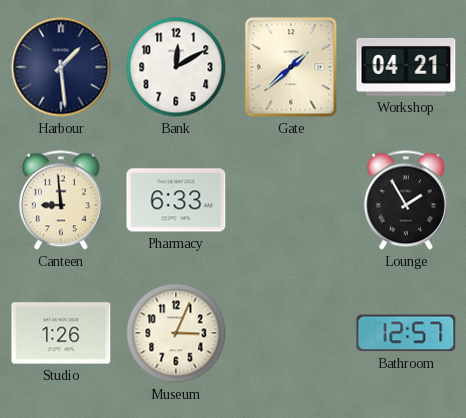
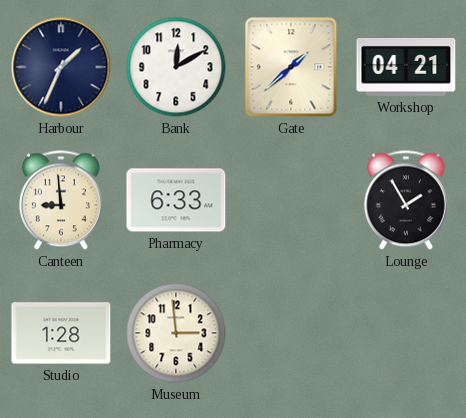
Harbour: 1:29 -> 1:34
Studio: 1:26 -> 1:28
Museum: 3:04 -> 2:59
Bathroom: 12:57 -> none
